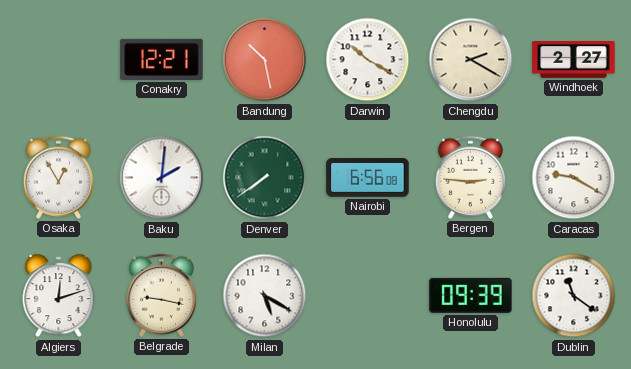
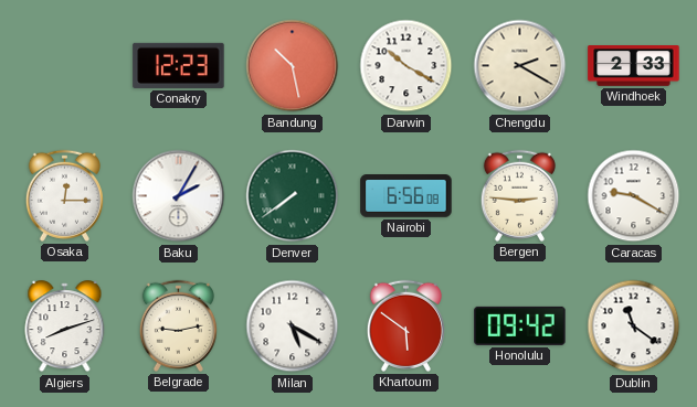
Conakry: 12:21 -> 12:23
Windhoek: 2:27 -> 2:33
Osaka: 12:55 -> 12:15
Baku: 2:01 -> 2:05
Algiers: 12:12 -> 8:12
Belgrade: 9:17 -> 9:13
Khartoum: none -> 5:51
Honolulu: 09:39 -> 09:42
